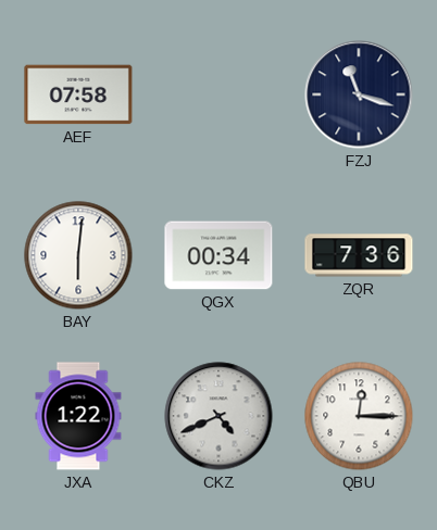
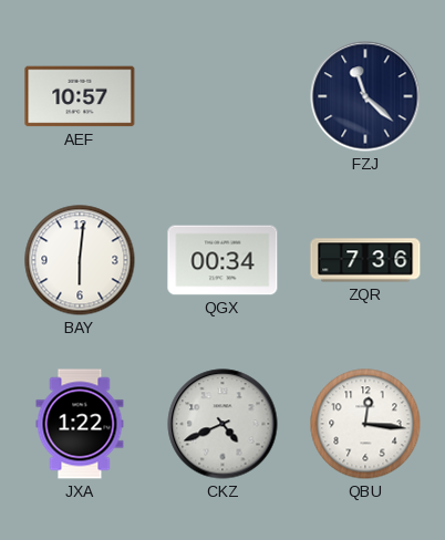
AEF: 07:58 -> 10:57
FZJ: 11:18 -> 11:22
QBU: 12:15 -> 12:16
